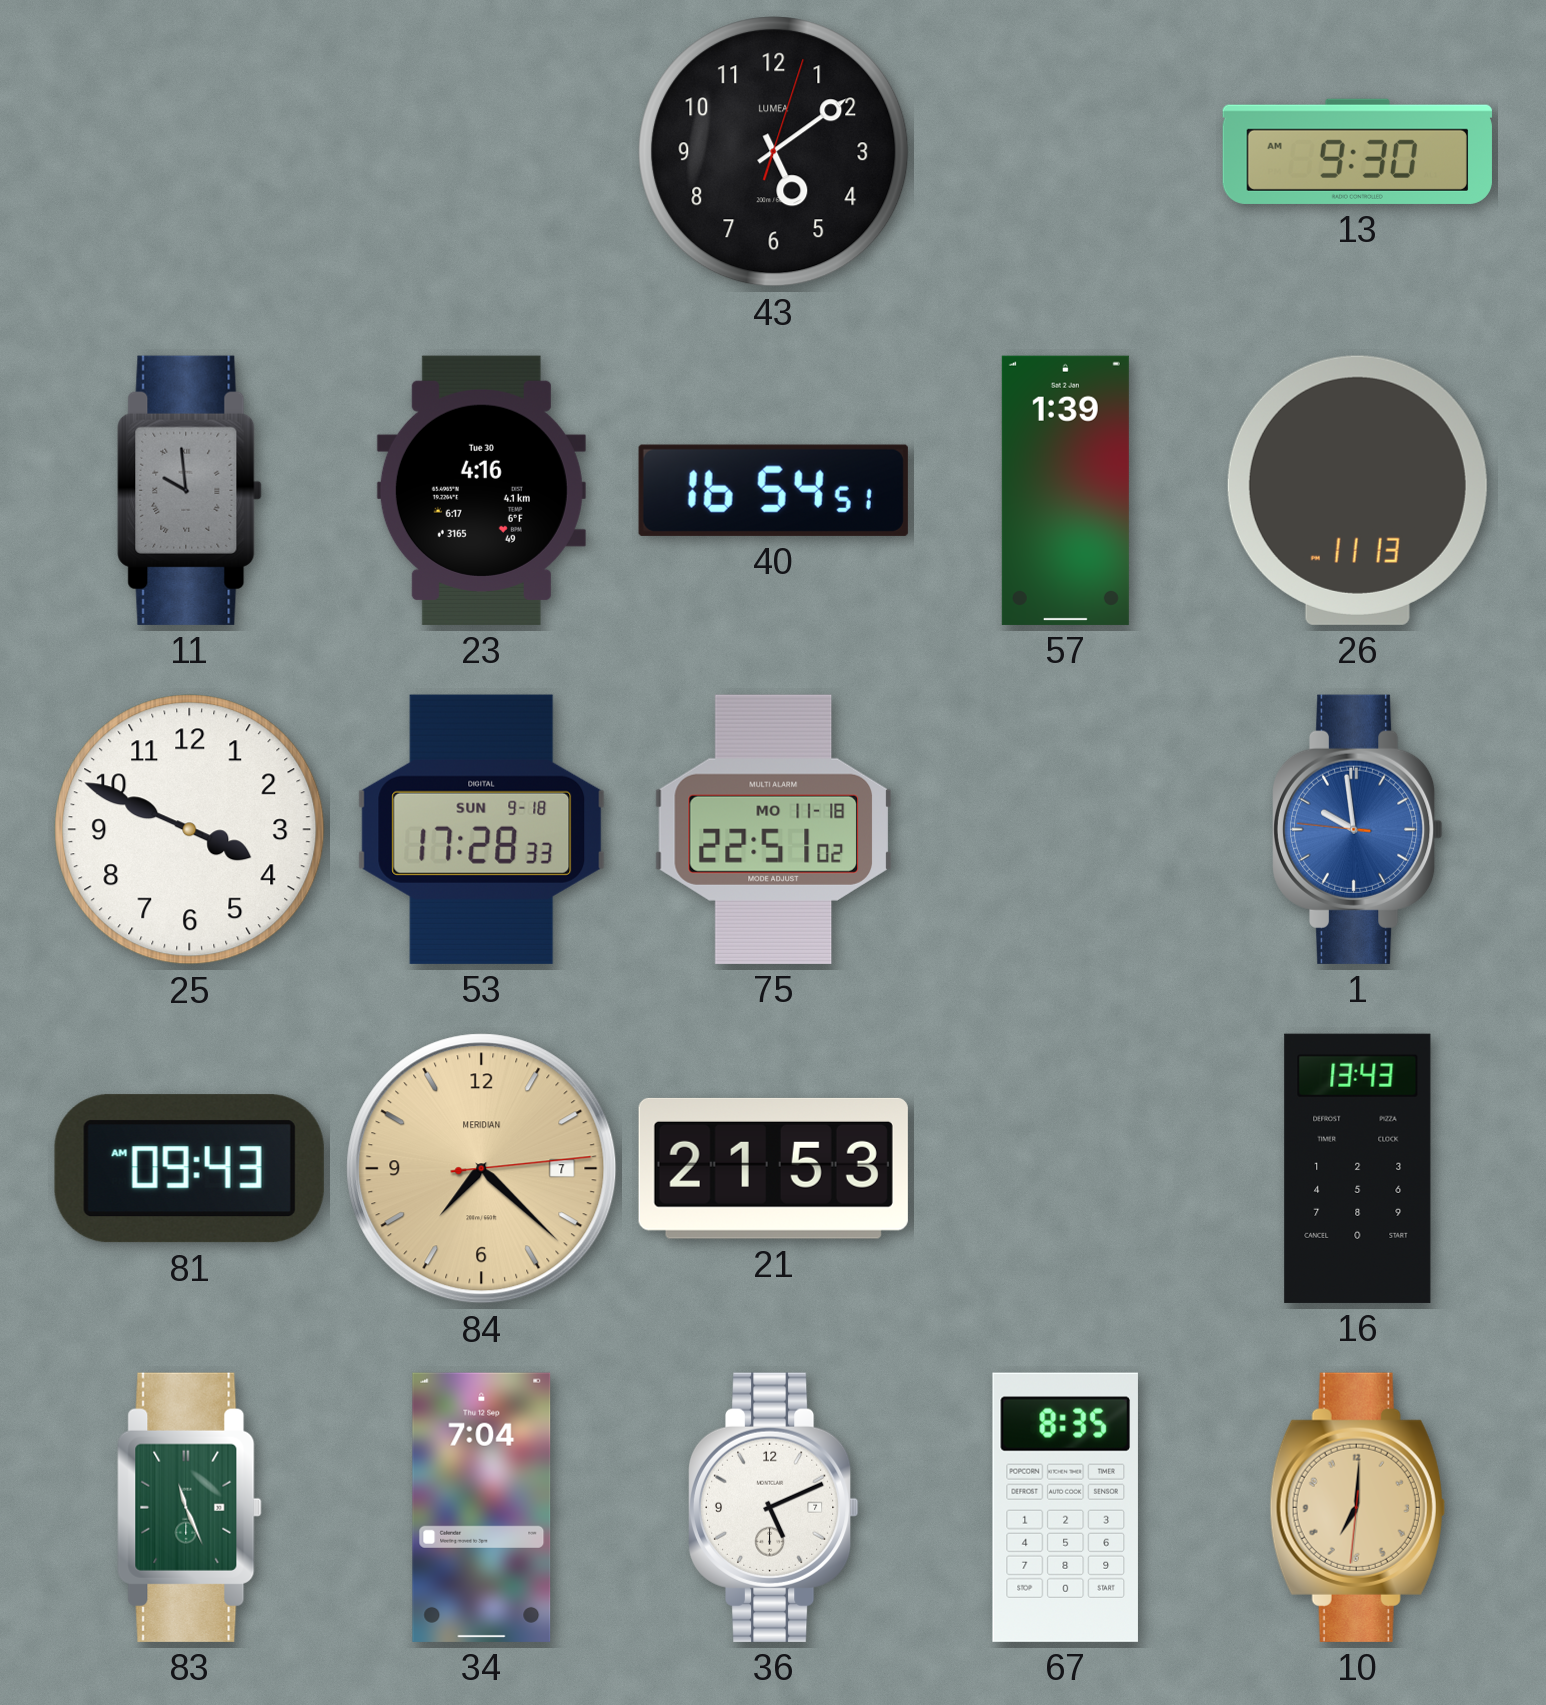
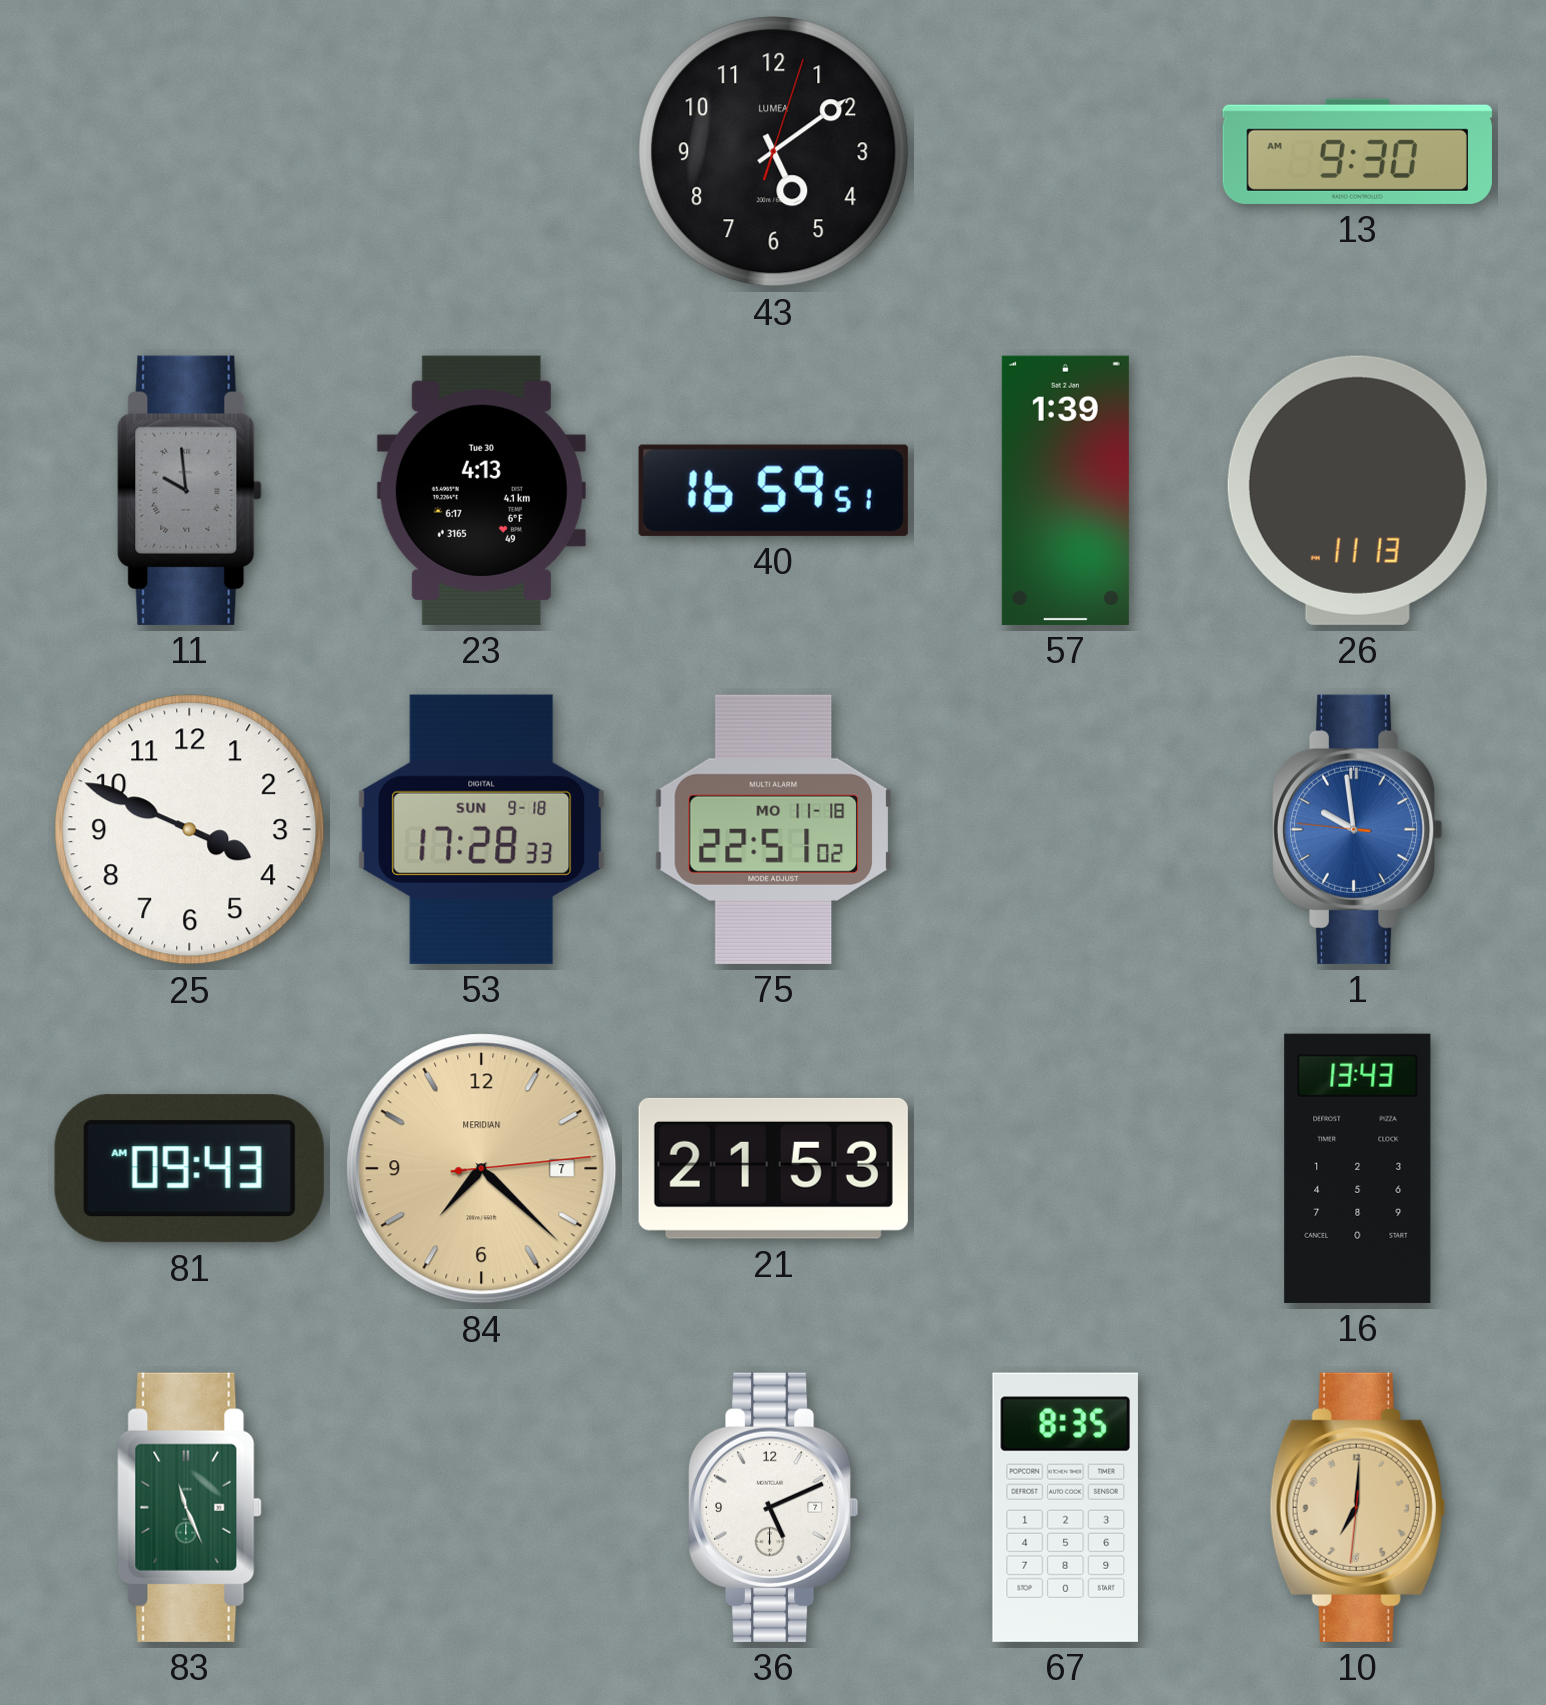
23: 4:16 -> 4:13
40: 16:54 -> 16:59
34: 7:04 -> none
